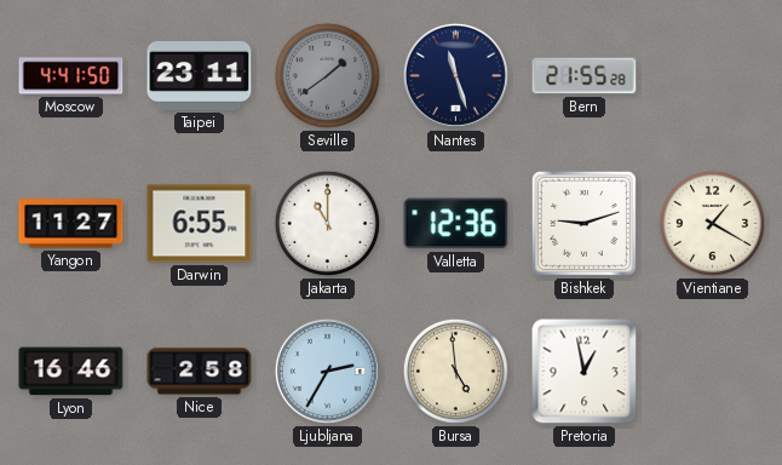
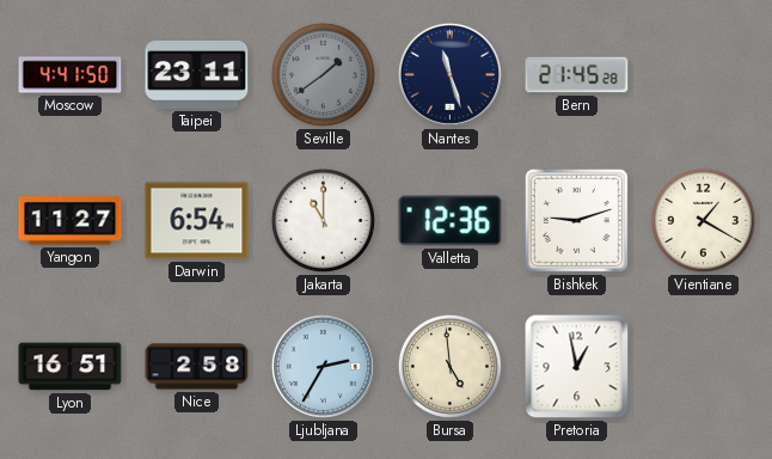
Bern: 21:55 -> 21:45
Darwin: 6:55 -> 6:54
Lyon: 16:46 -> 16:51
